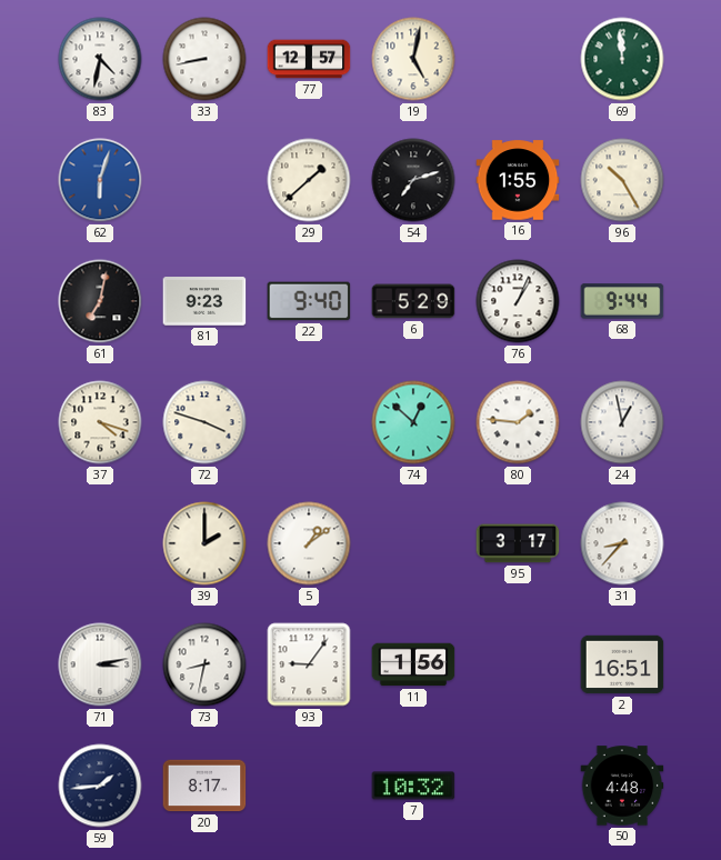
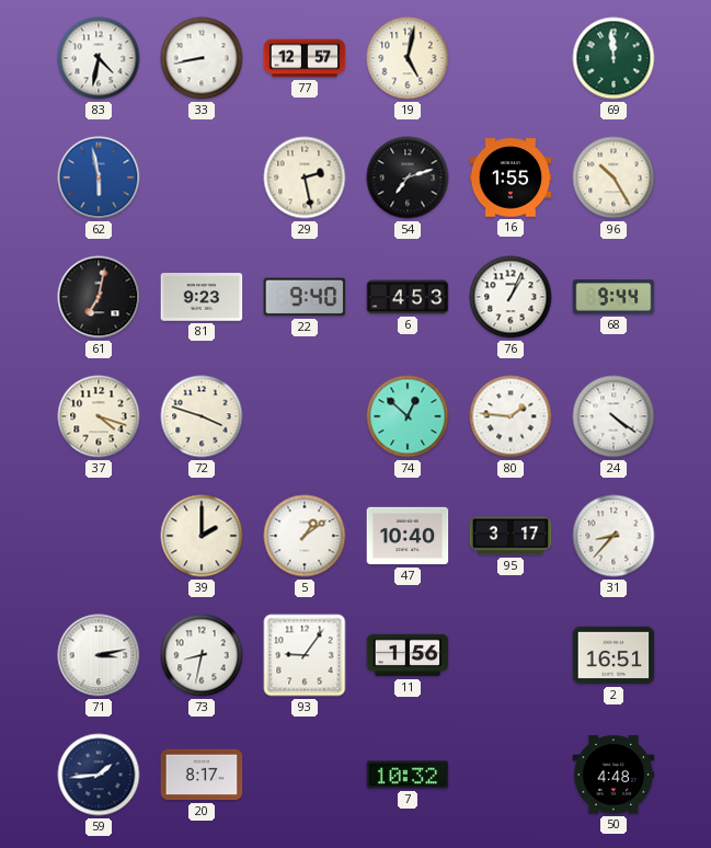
62: 6:03 -> 5:58
29: 1:38 -> 2:28
6: 5:29 -> 4:53
24: 12:58 -> 4:21
47: none -> 10:40
